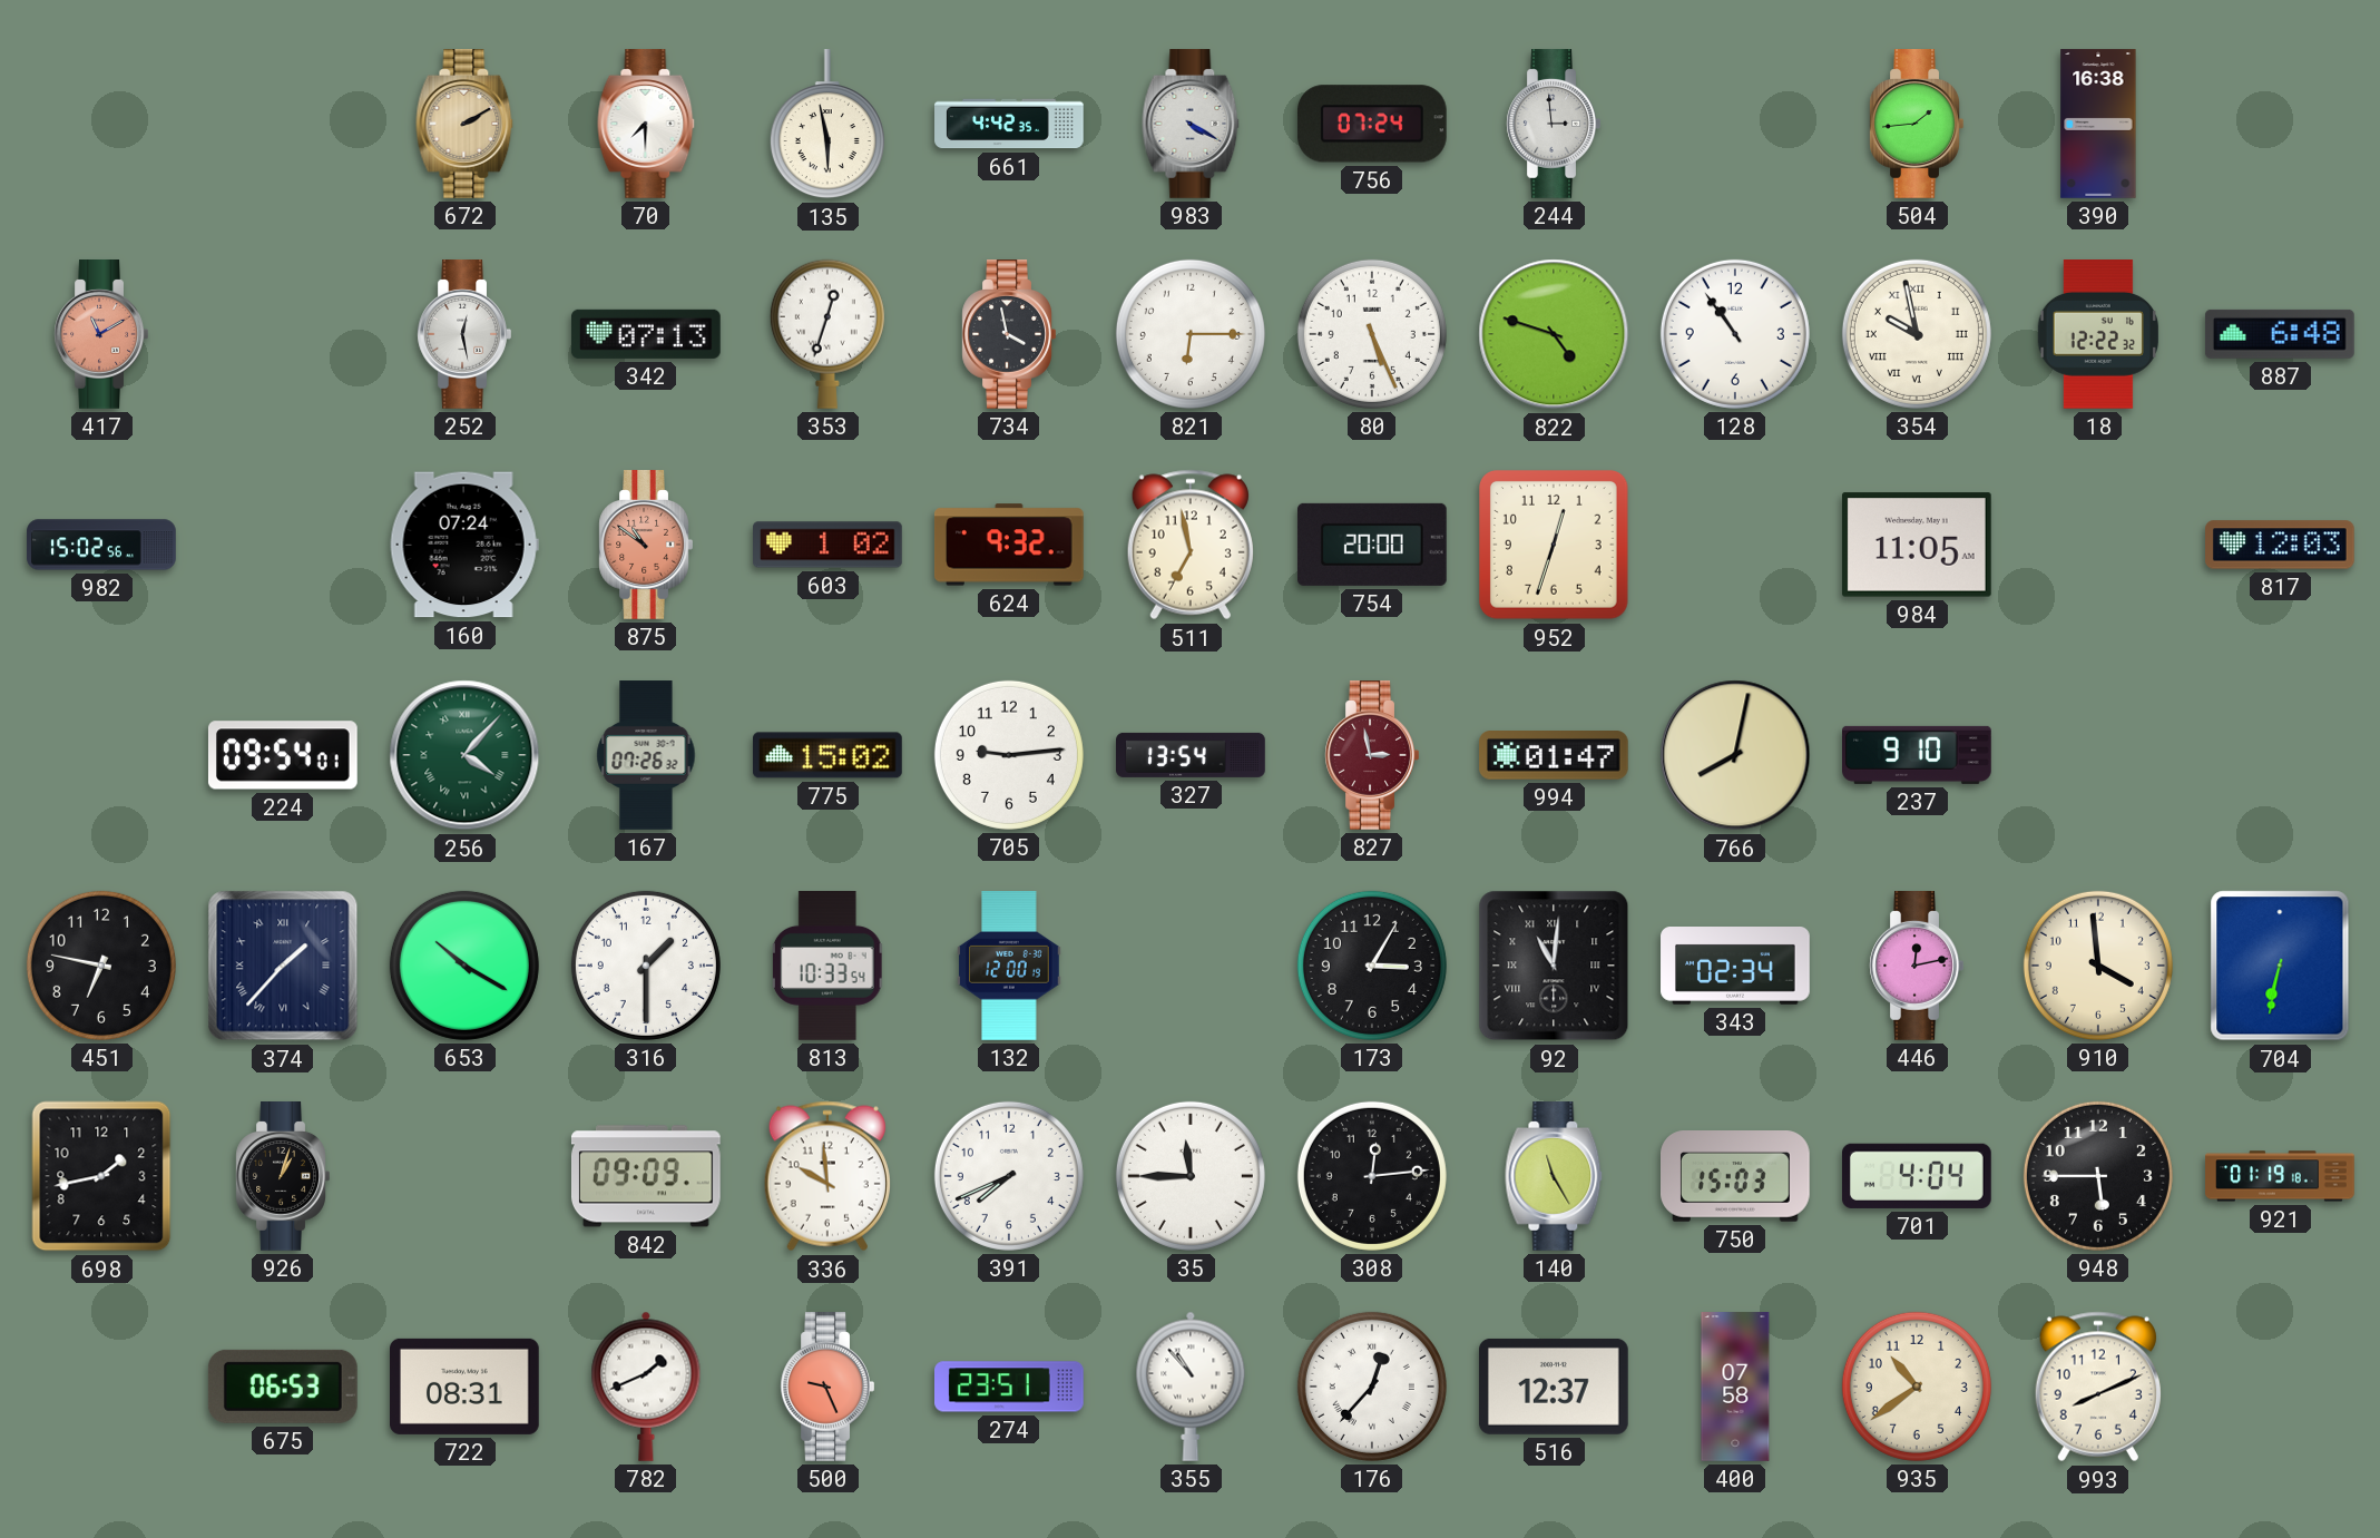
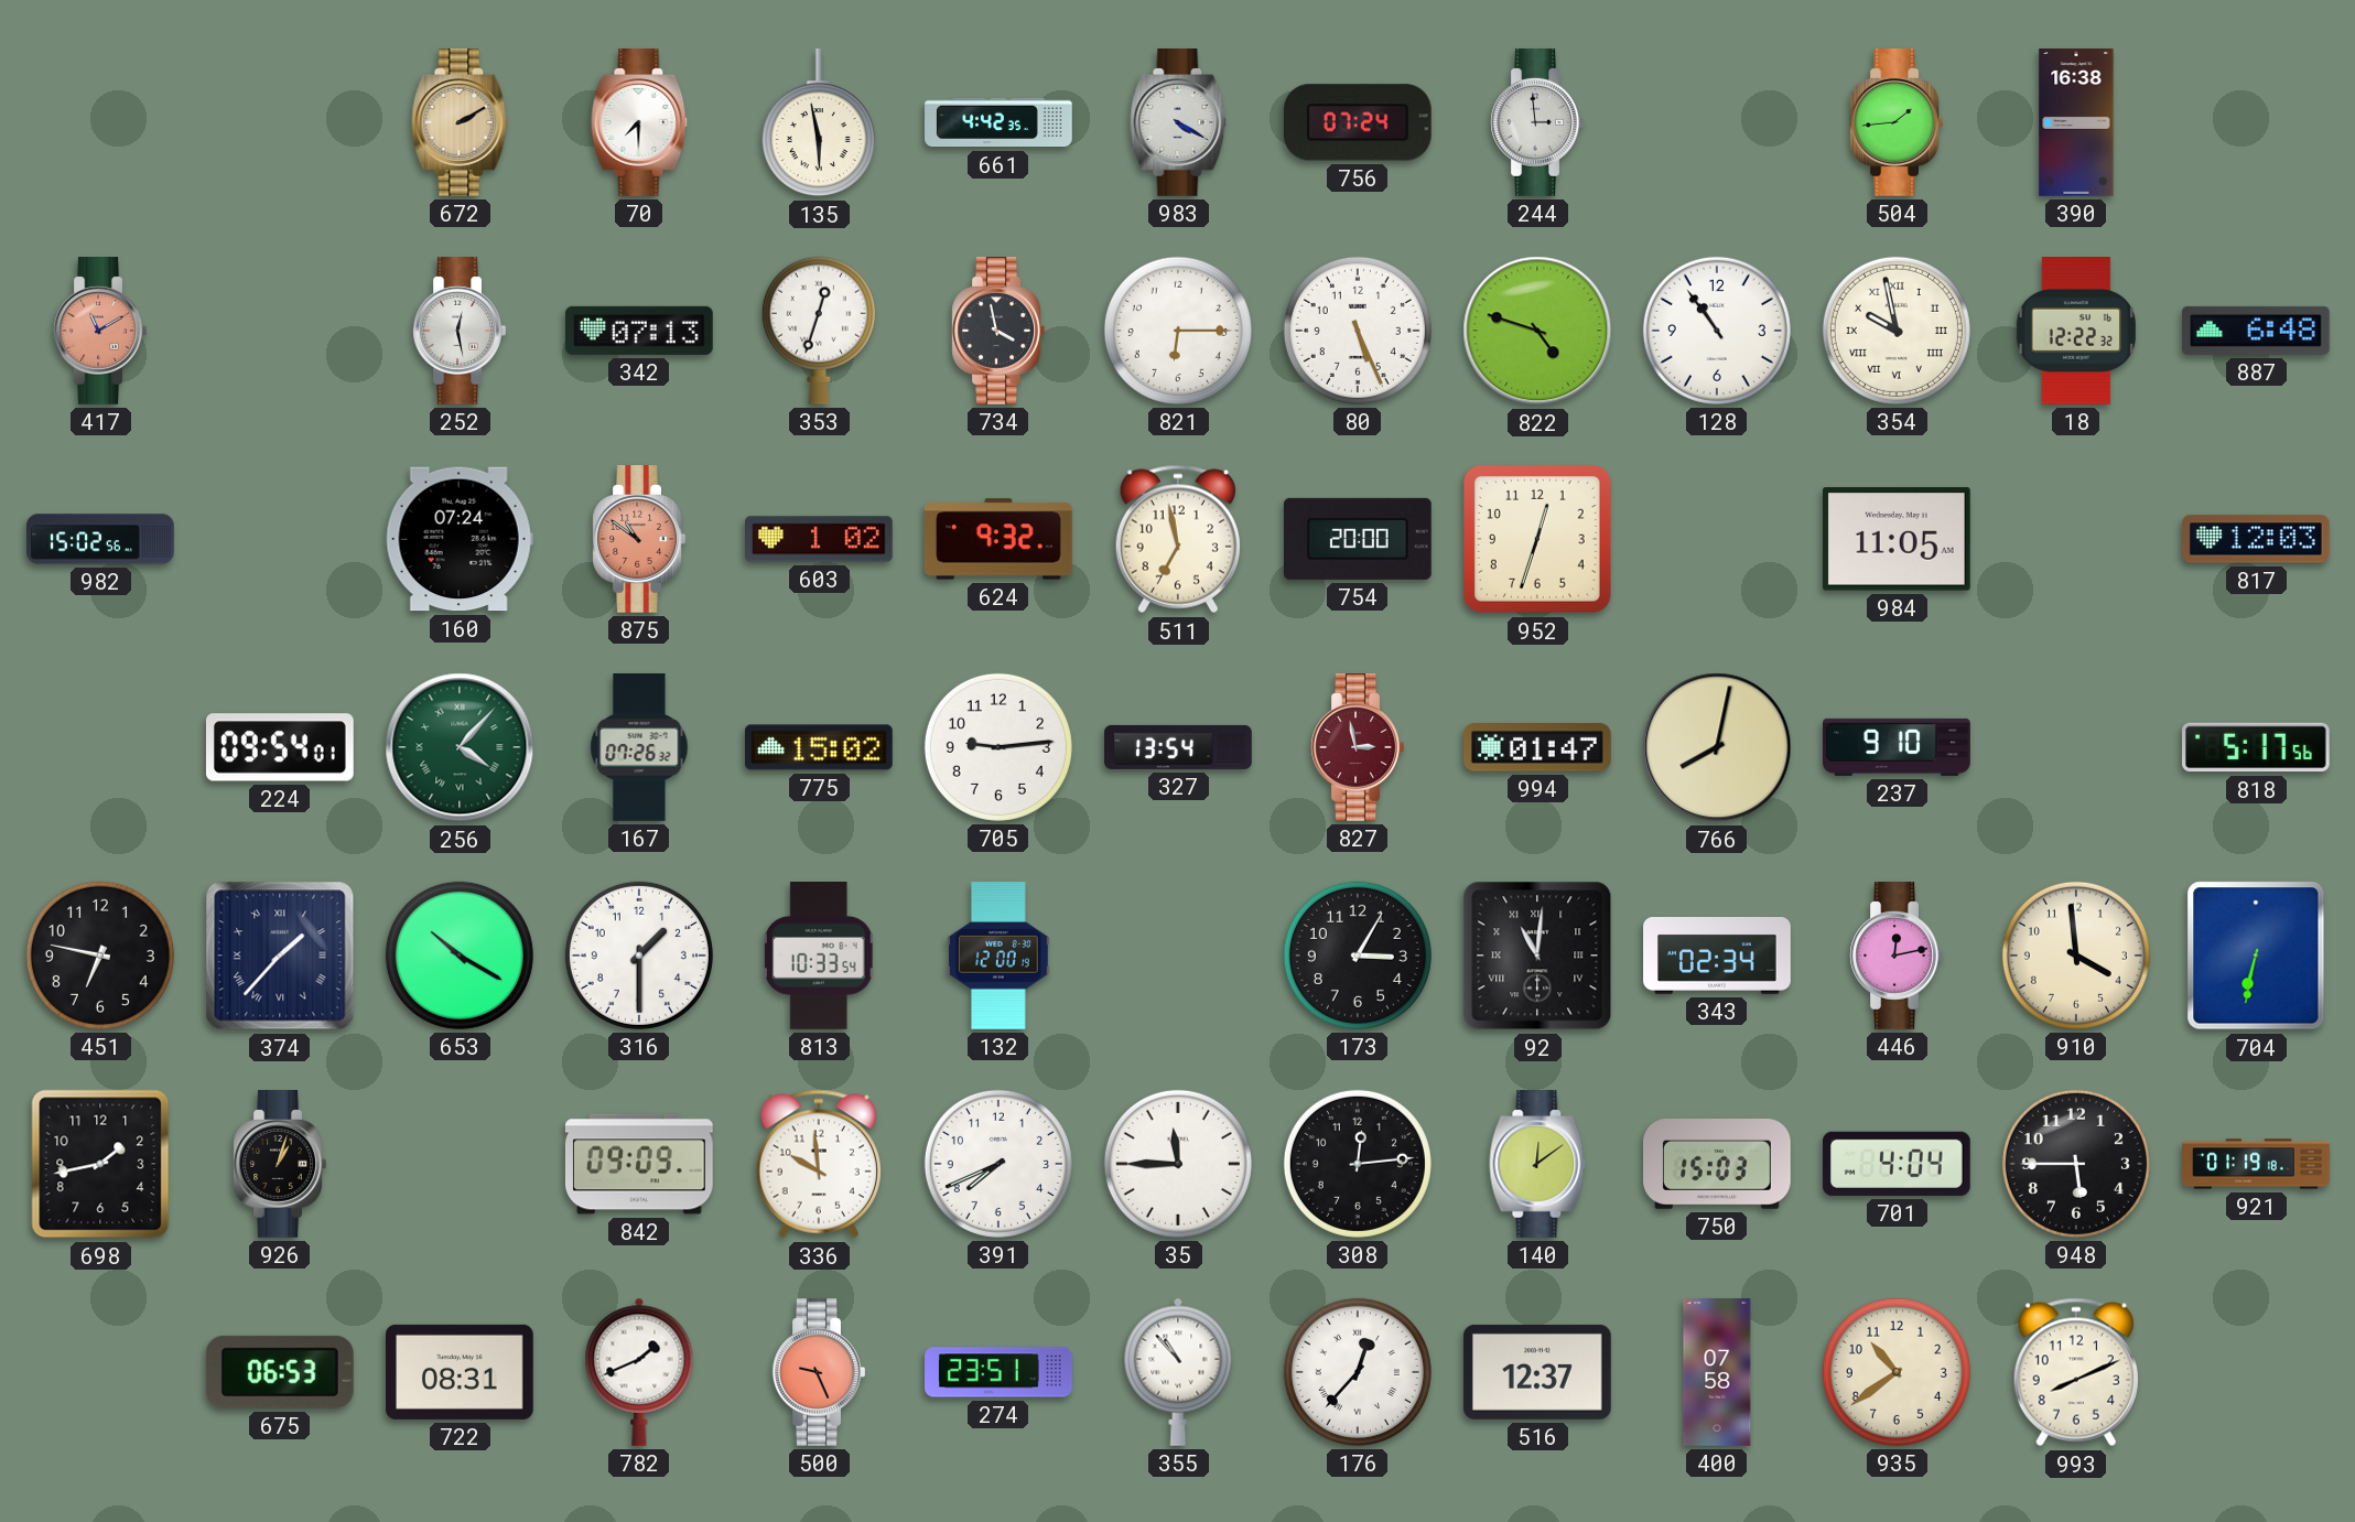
818: none -> 5:17
140: 11:25 -> 12:09
